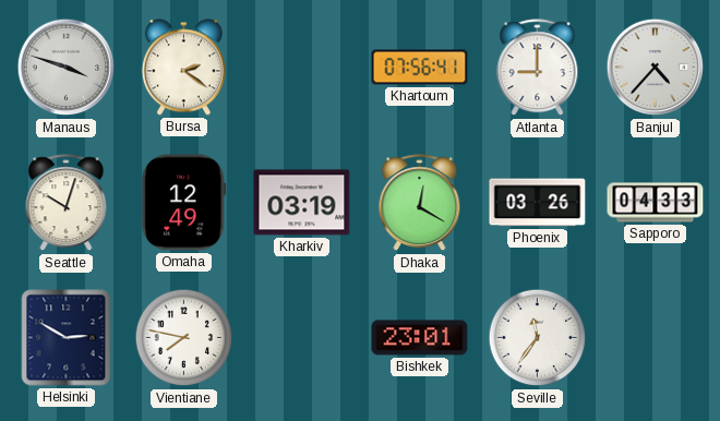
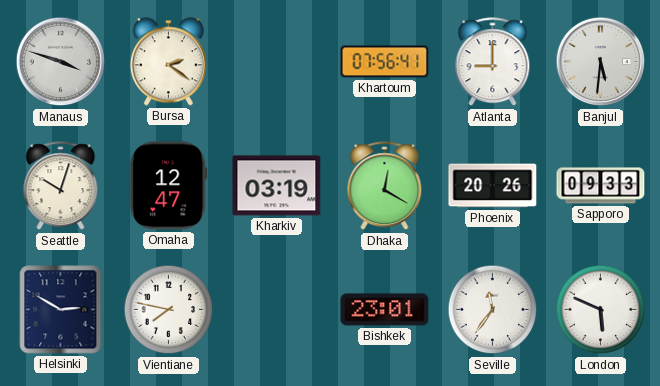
Banjul: 4:37 -> 5:31
Omaha: 12:49 -> 12:47
Phoenix: 03:26 -> 20:26
Sapporo: 04:33 -> 09:33
London: none -> 5:49
